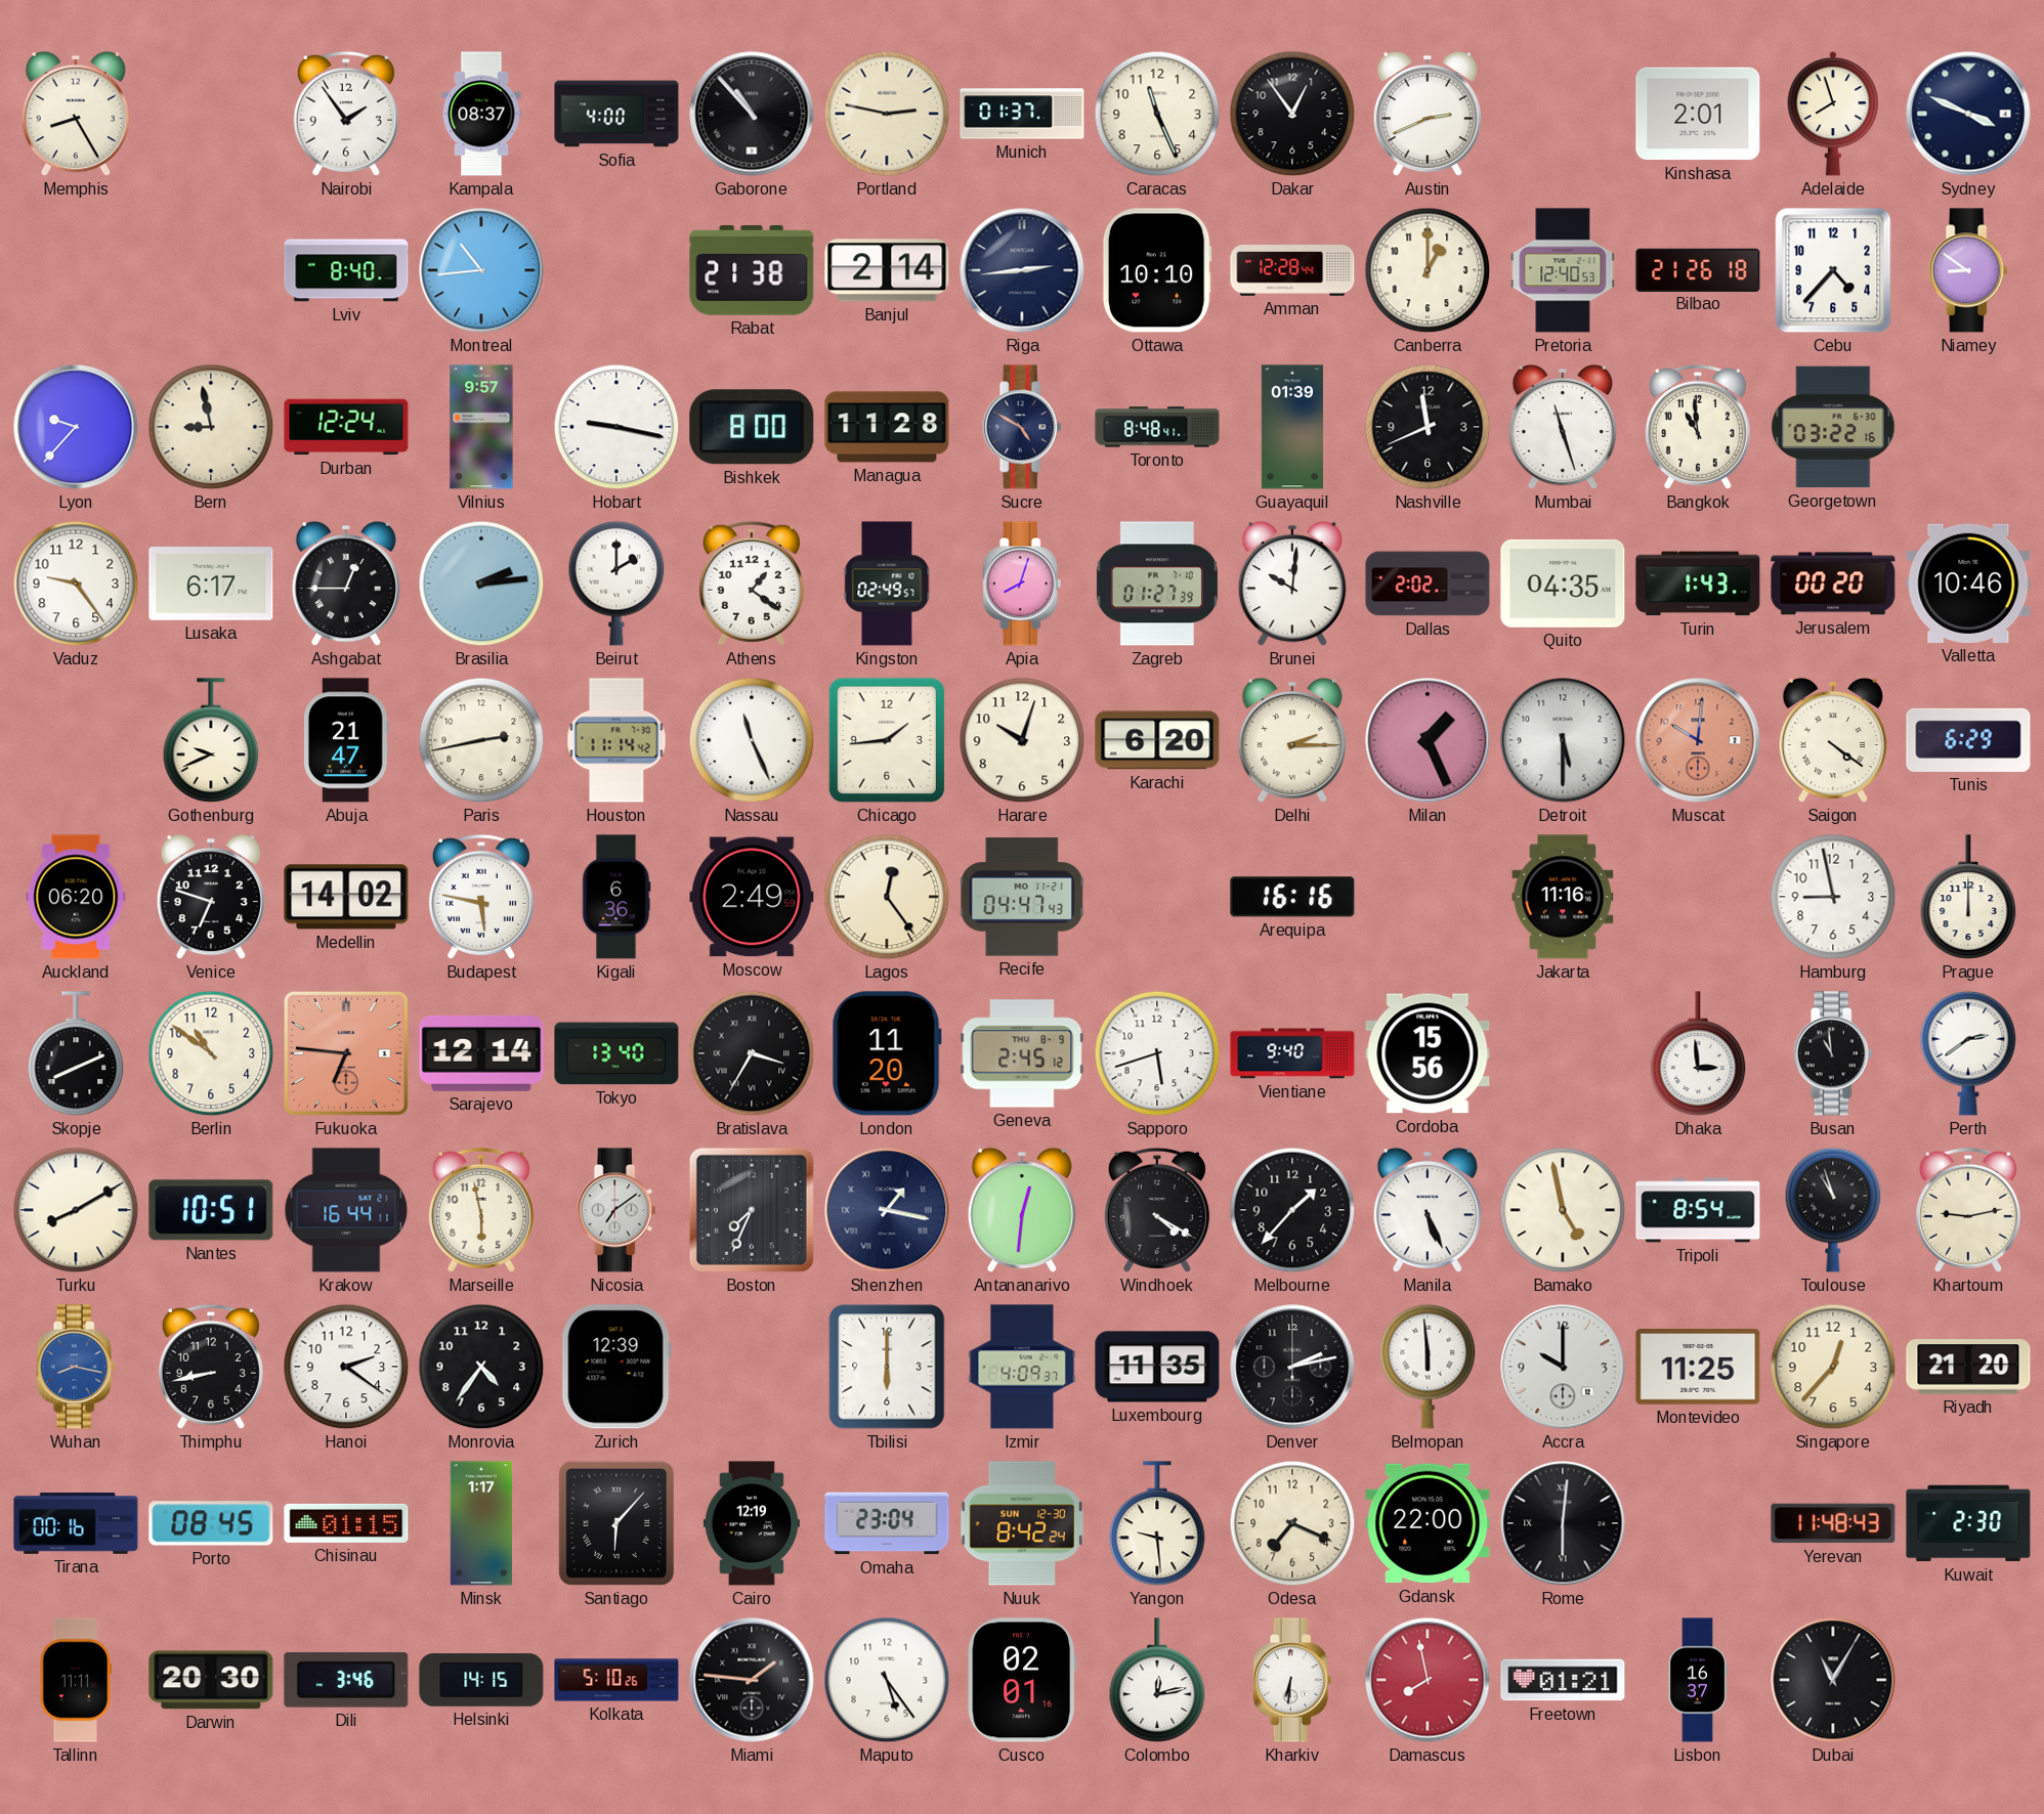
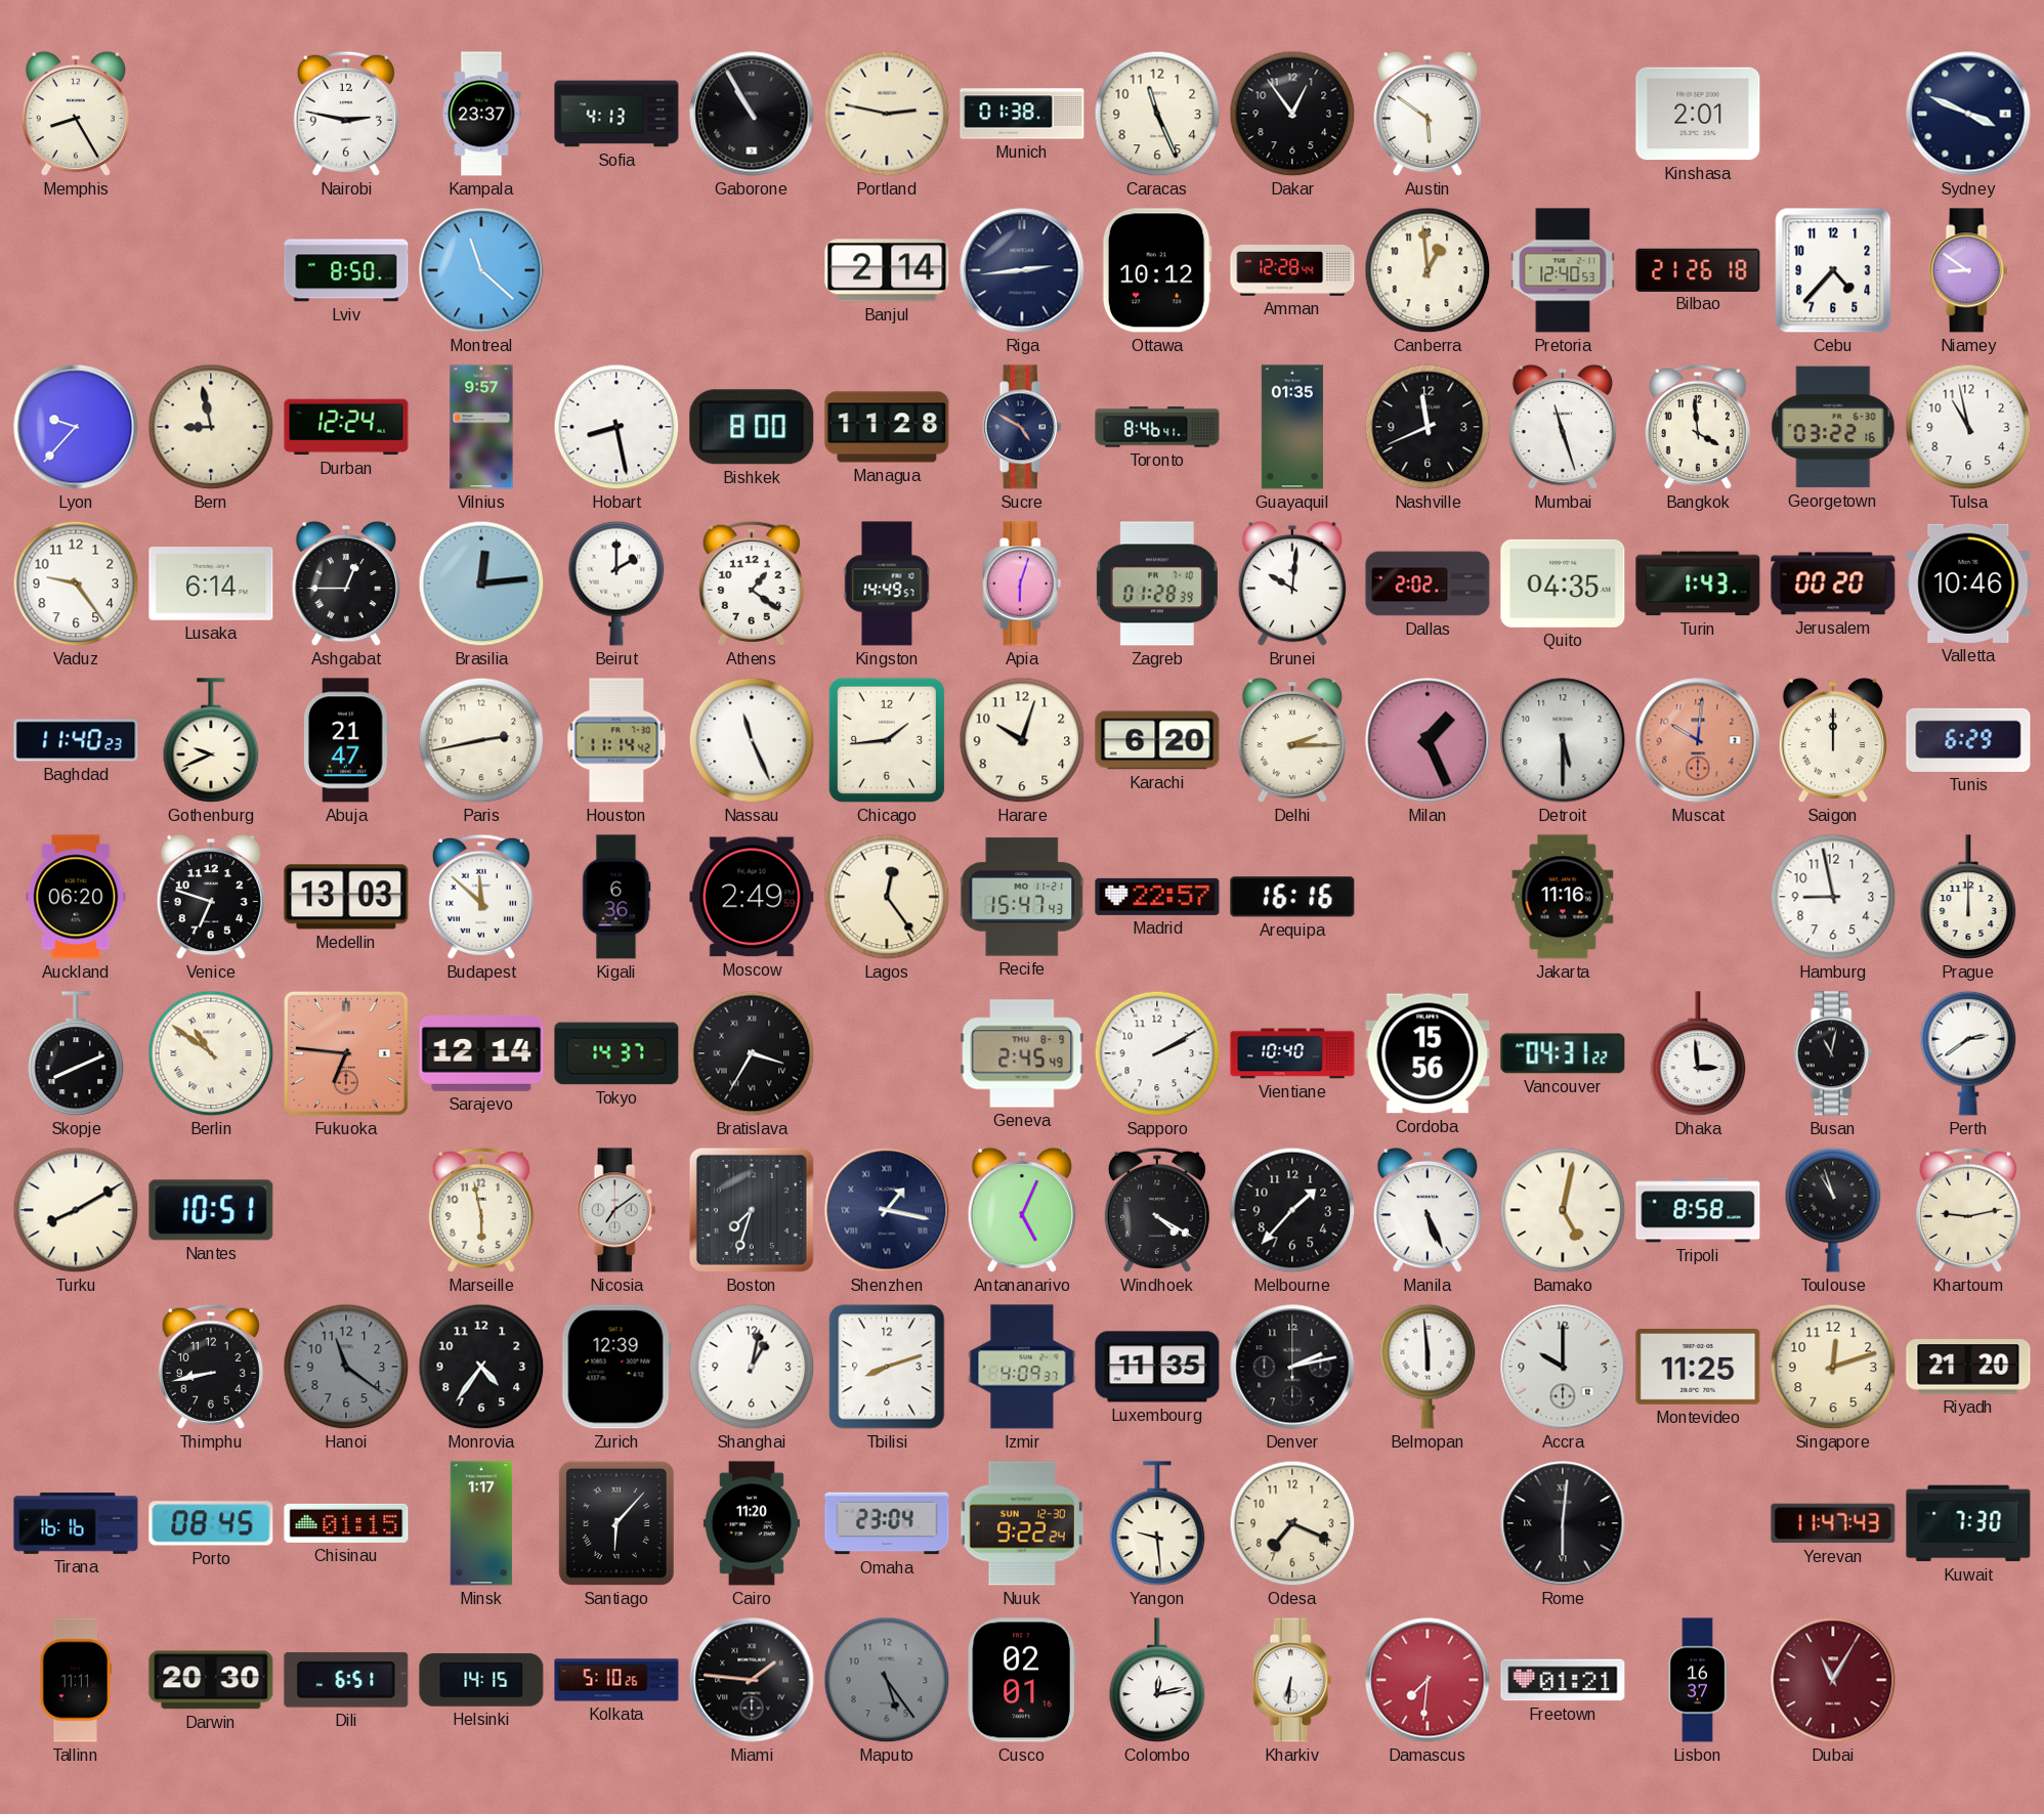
Nairobi: 1:54 -> 2:47
Kampala: 08:37 -> 23:37
Sofia: 4:00 -> 4:13
Gaborone: 10:53 -> 10:55
Munich: 01:37 -> 01:38
Austin: 2:41 -> 5:51
Adelaide: 7:57 -> none
Lviv: 8:40 -> 8:50
Montreal: 10:44 -> 11:22
Rabat: 21:38 -> none
Ottawa: 10:10 -> 10:12
Canberra: 1:00 -> 12:59
Hobart: 9:17 -> 8:28
Toronto: 8:48 -> 8:46
Guayaquil: 01:39 -> 01:35
Bangkok: 10:59 -> 3:59
Tulsa: none -> 10:58
Lusaka: 6:17 -> 6:14
Brasilia: 2:14 -> 12:14
Kingston: 02:49 -> 14:49
Apia: 8:03 -> 6:03
Zagreb: 01:27 -> 01:28
Baghdad: none -> 11:40
Saigon: 4:21 -> 12:00
Medellin: 14:02 -> 13:03
Budapest: 5:47 -> 11:52
Recife: 04:47 -> 15:47
Madrid: none -> 22:57
Berlin numerals: Arabic -> Roman
Tokyo: 13:40 -> 14:37
London: 11:20 -> none
Geneva: 2:45:12 -> 2:45:49
Sapporo: 5:42 -> 2:10
Vientiane: 9:40 -> 10:40
Vancouver: none -> 04:31
Busan: 10:59 -> 11:02
Krakow: 16:44 -> none
Boston: 7:34 -> 7:33
Antananarivo: 12:31 -> 5:04
Bamako: 4:58 -> 5:02
Tripoli: 8:54 -> 8:58
Wuhan: 8:17 -> none
Hanoi: 2:21 -> 11:21
Hanoi dial: white -> grey
Shanghai: none -> 1:02
Tbilisi: 6:00 -> 8:12
Singapore: 12:37 -> 12:12
Tirana: 00:16 -> 16:16
Cairo: 12:19 -> 11:20
Nuuk: 8:42 -> 9:22
Gdansk: 22:00 -> none
Yerevan: 11:48 -> 11:47
Kuwait: 2:30 -> 7:30
Dili: 3:46 -> 6:51
Maputo dial: white -> grey
Damascus: 7:58 -> 7:31
Dubai dial: black -> burgundy
